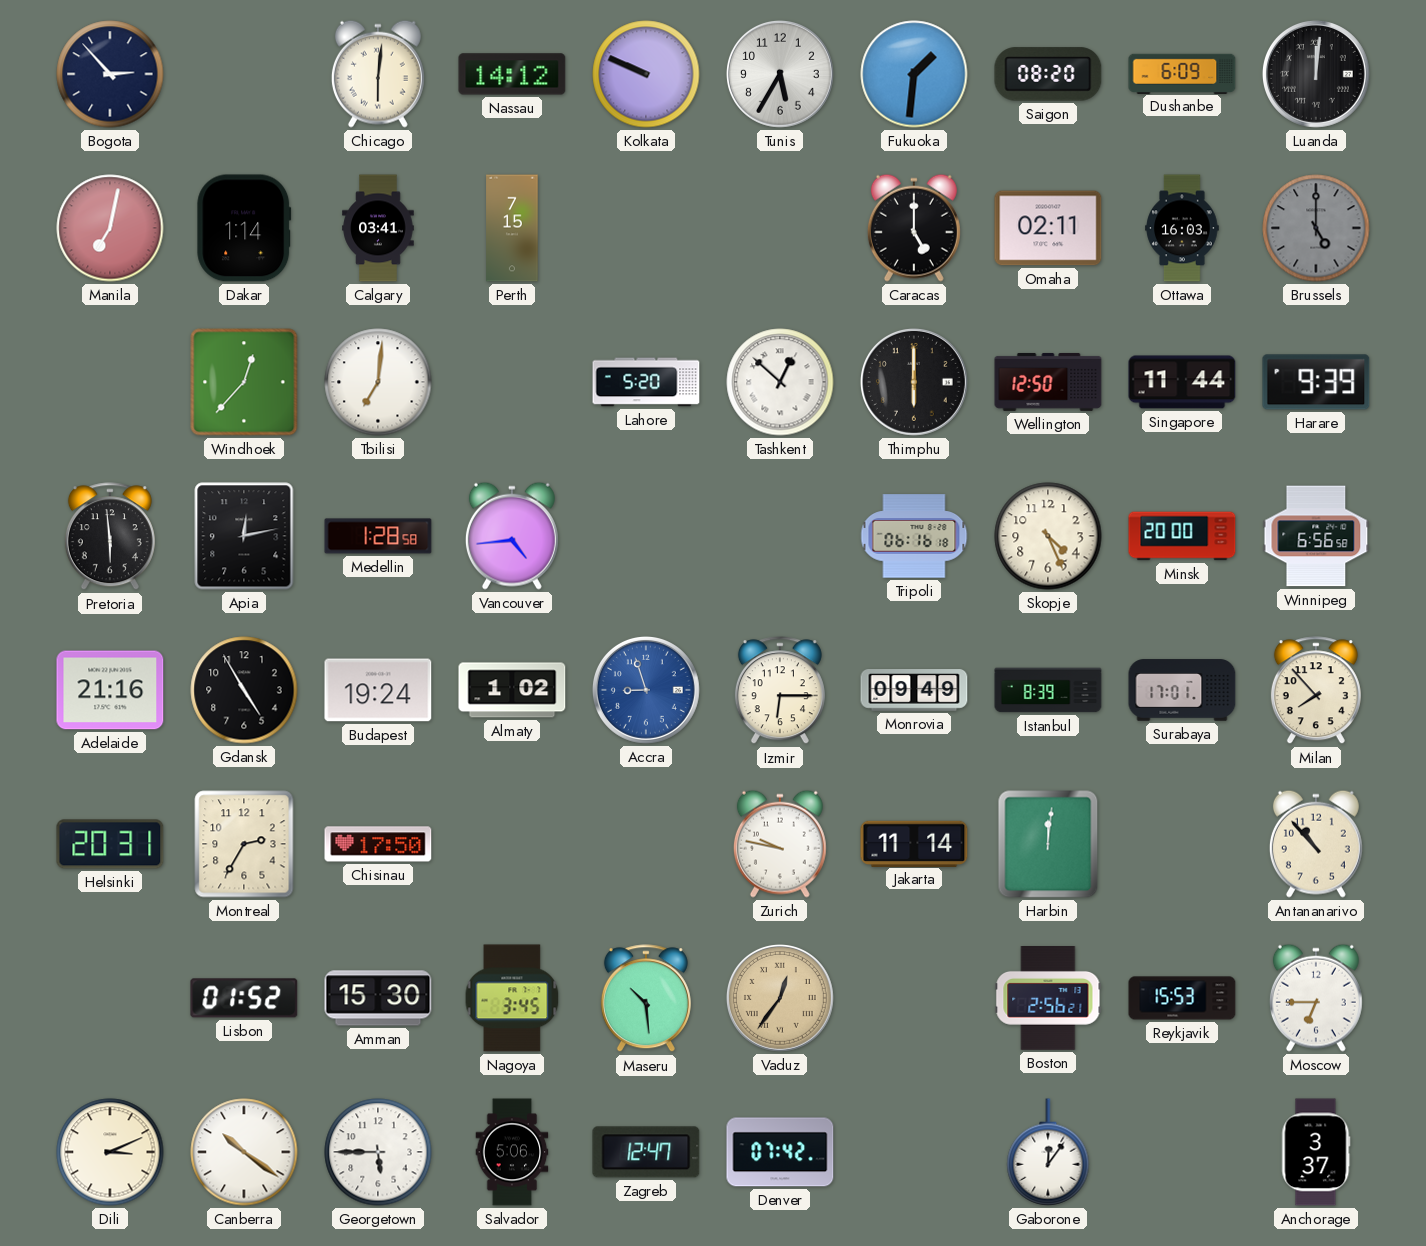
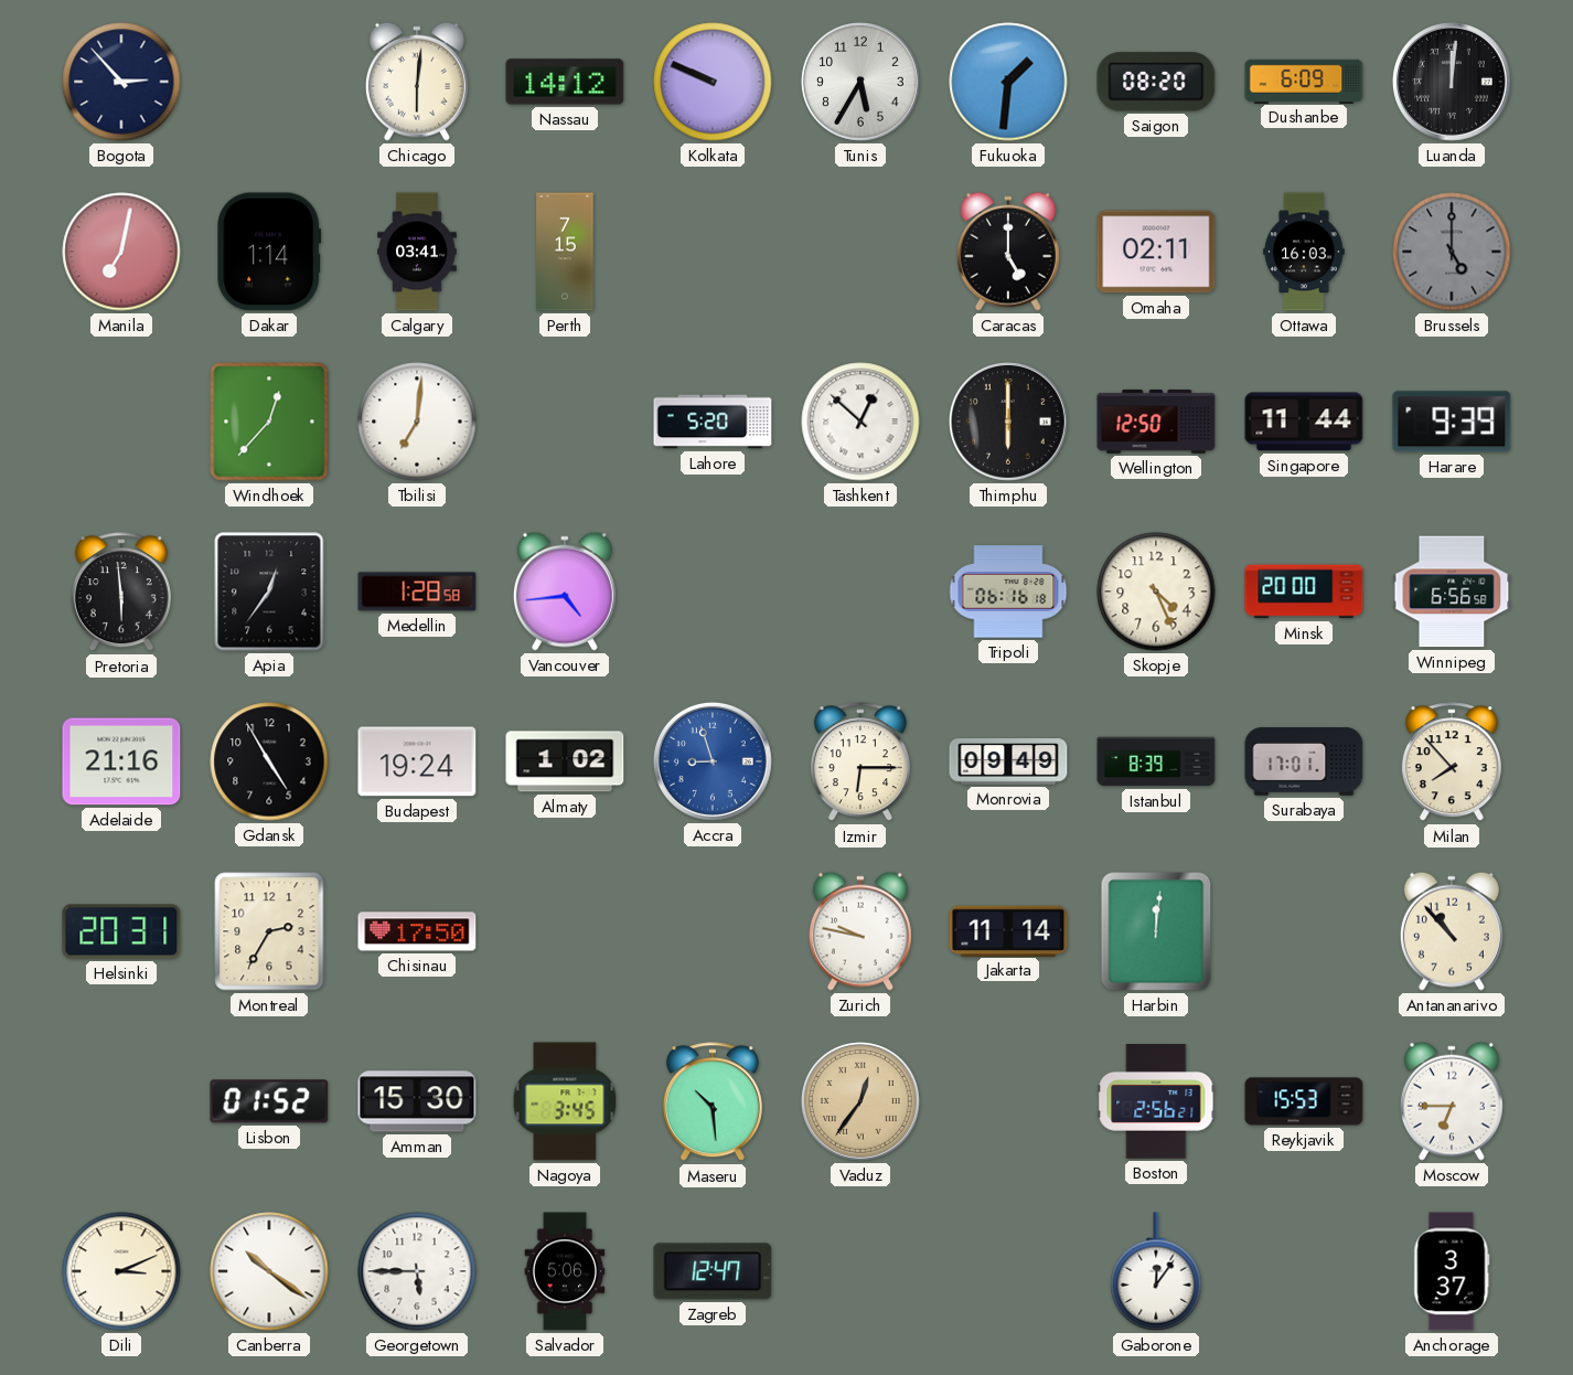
Apia: 12:13 -> 12:36
Denver: 07:42 -> none
